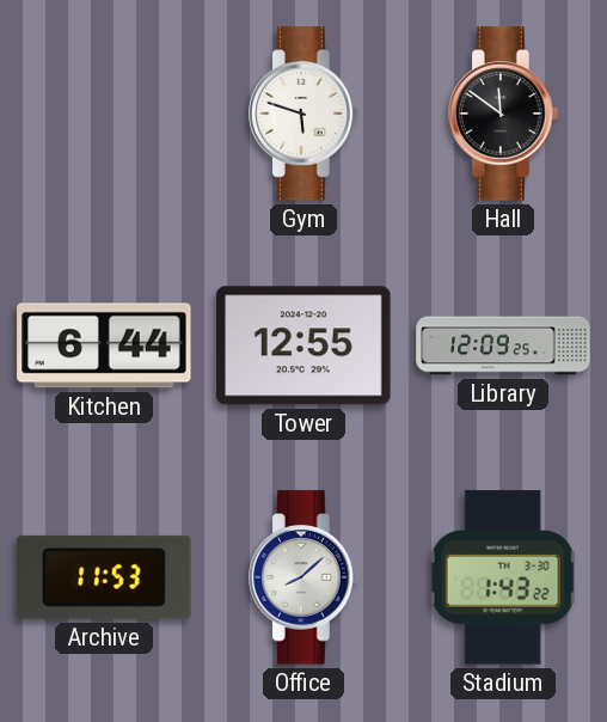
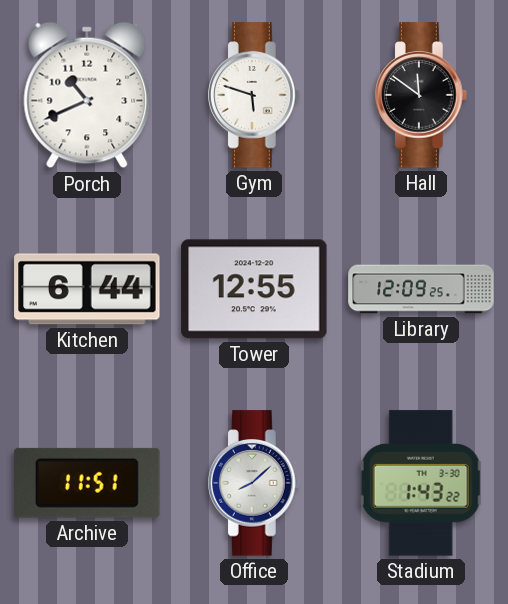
Porch: none -> 10:41
Archive: 11:53 -> 11:51
